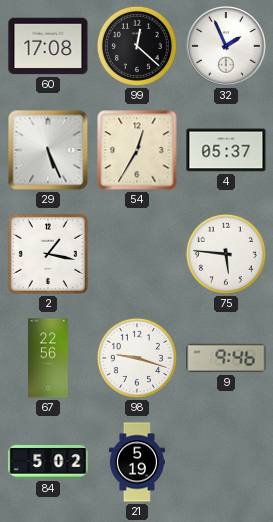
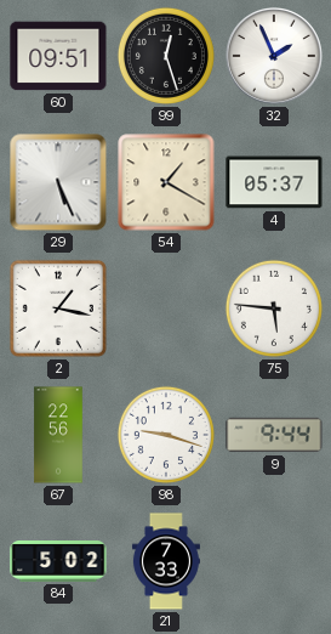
60: 17:08 -> 09:51
99: 12:22 -> 12:27
54: 12:35 -> 1:20
9: 9:46 -> 9:44
21: 5:19 -> 7:33
